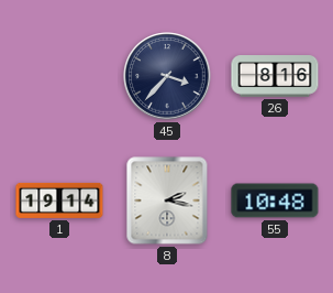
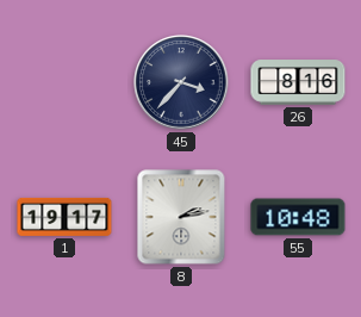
1: 19:14 -> 19:17
8: 2:17 -> 2:13
